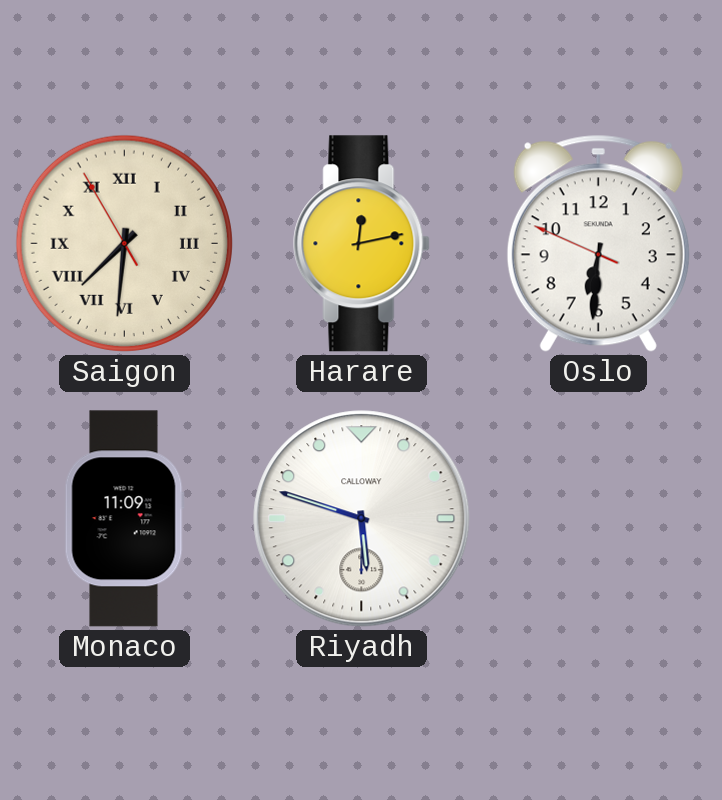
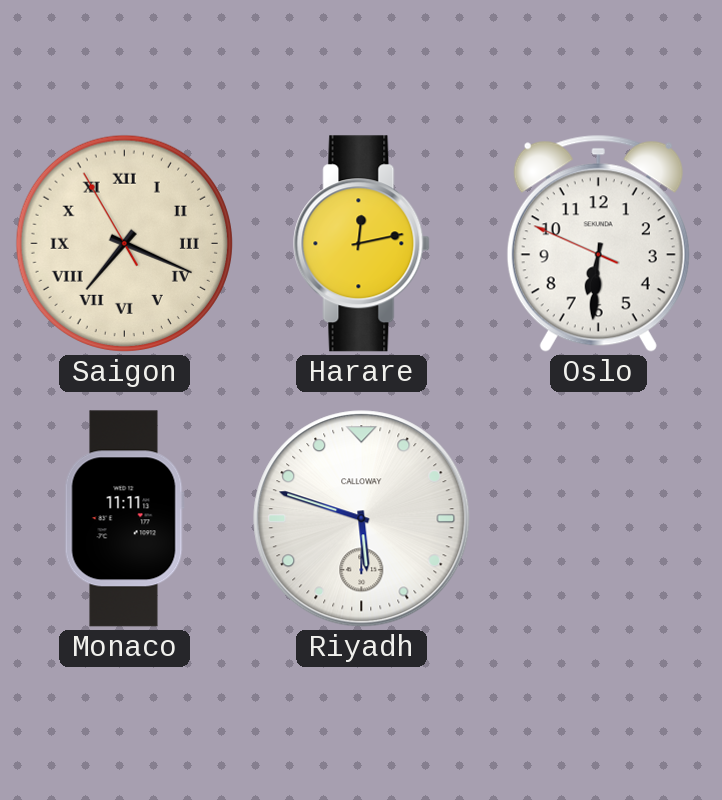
Saigon: 7:30 -> 7:18
Monaco: 11:09 -> 11:11
